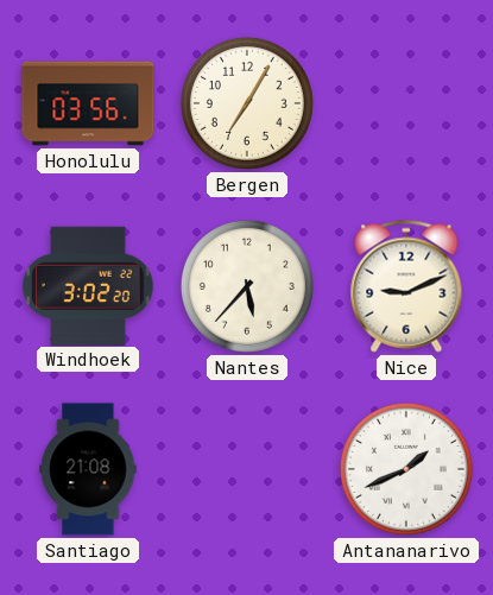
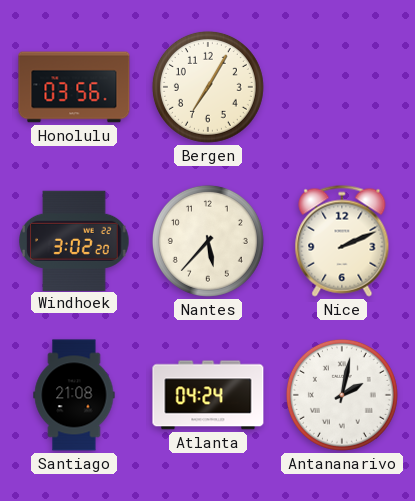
Nice: 9:11 -> 2:11
Atlanta: none -> 04:24
Antananarivo: 1:41 -> 2:02
